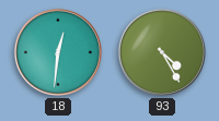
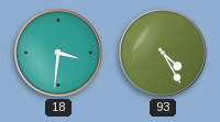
18: 12:31 -> 3:31
